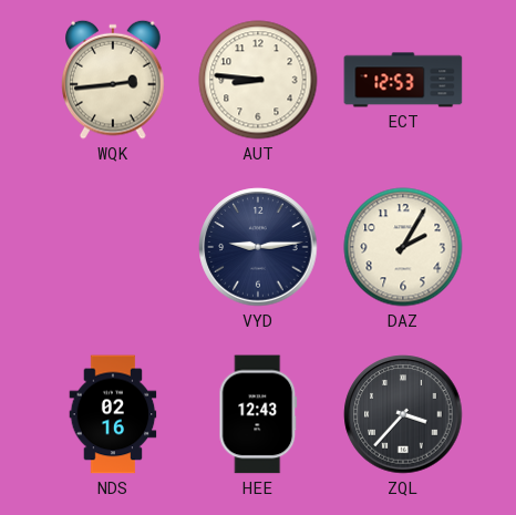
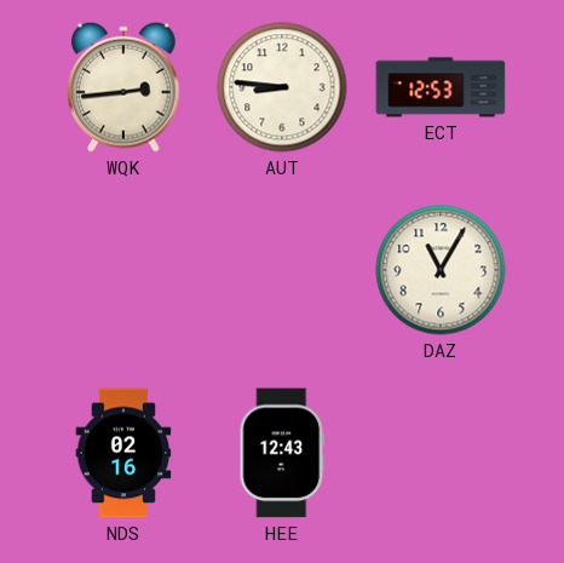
VYD: 9:14 -> none
DAZ: 2:05 -> 11:05
ZQL: 3:37 -> none
